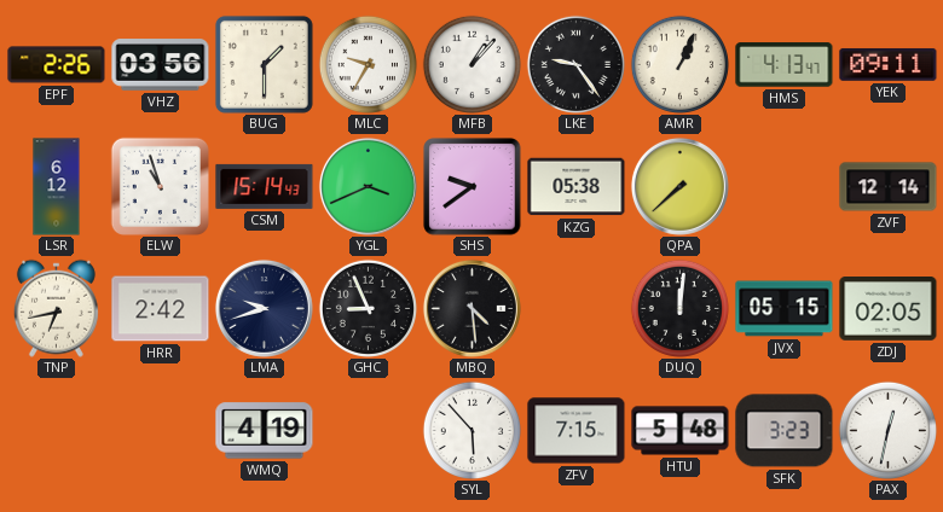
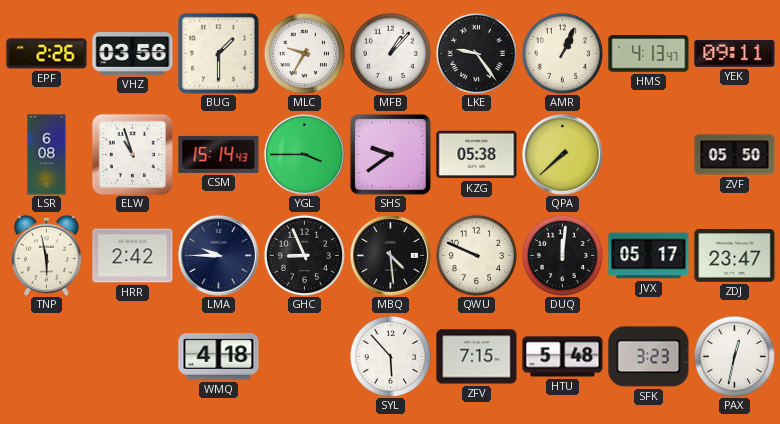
LSR: 6:12 -> 6:08
YGL: 3:41 -> 3:45
ZVF: 12:14 -> 05:50
TNP: 6:43 -> 5:58
LMA: 9:42 -> 9:45
QWU: none -> 9:49
JVX: 05:15 -> 05:17
ZDJ: 02:05 -> 23:47
WMQ: 4:19 -> 4:18
